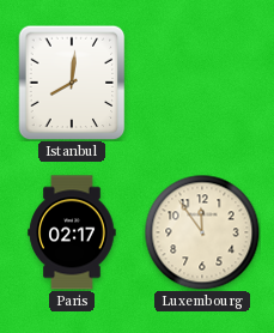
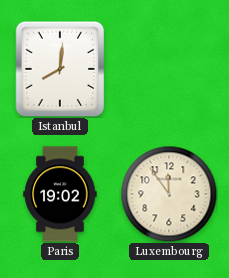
Paris: 02:17 -> 19:02
